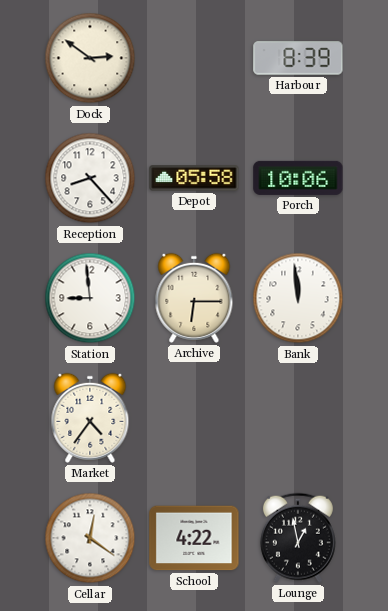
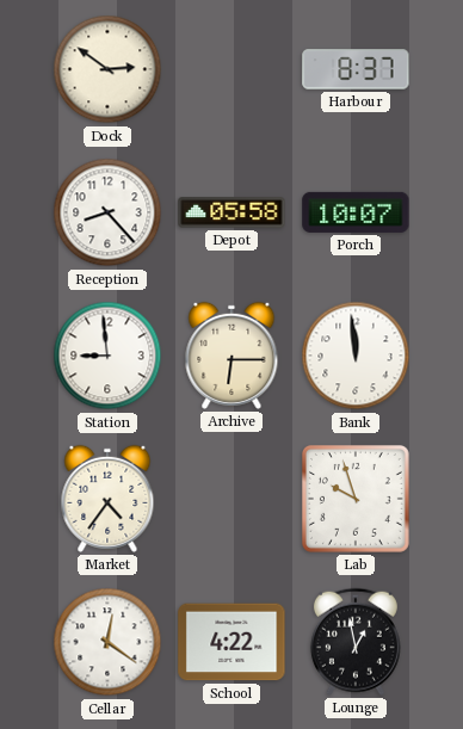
Harbour: 8:39 -> 8:37
Porch: 10:06 -> 10:07
Lab: none -> 9:57
